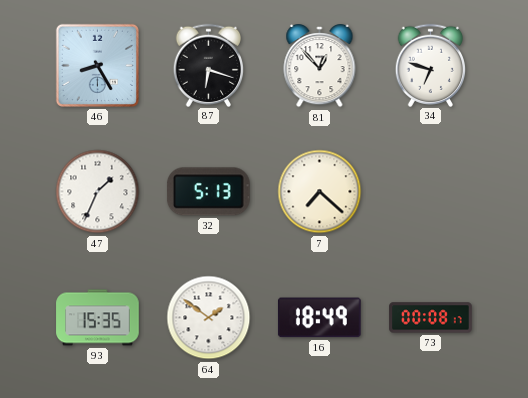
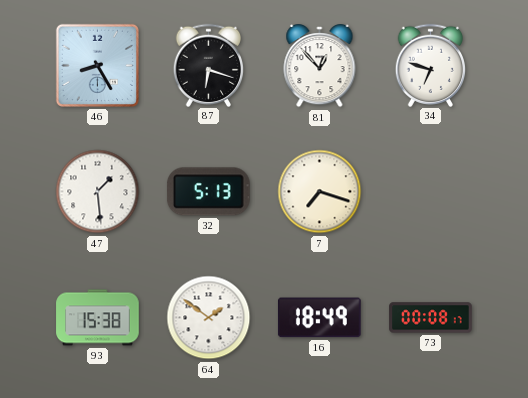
47: 1:34 -> 1:29
7: 7:22 -> 7:18
93: 15:35 -> 15:38
